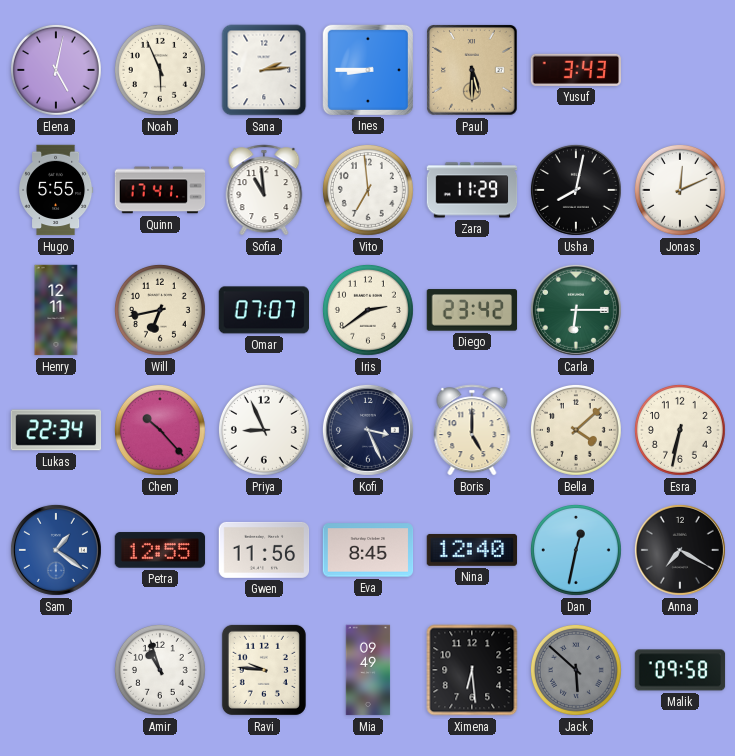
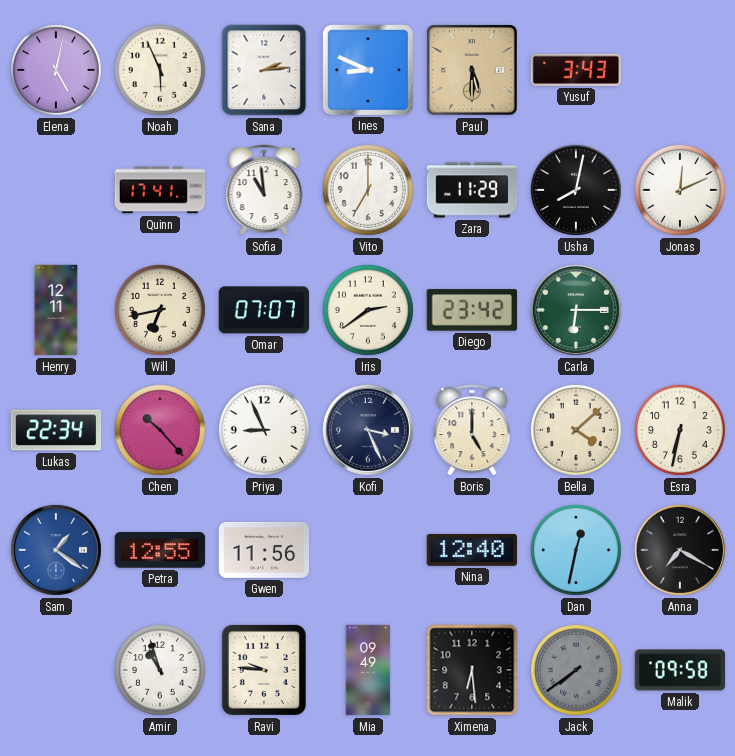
Ines: 8:45 -> 8:49
Hugo: 5:55 -> none
Vito: 6:59 -> 7:00
Eva: 8:45 -> none
Jack: 5:52 -> 7:39
